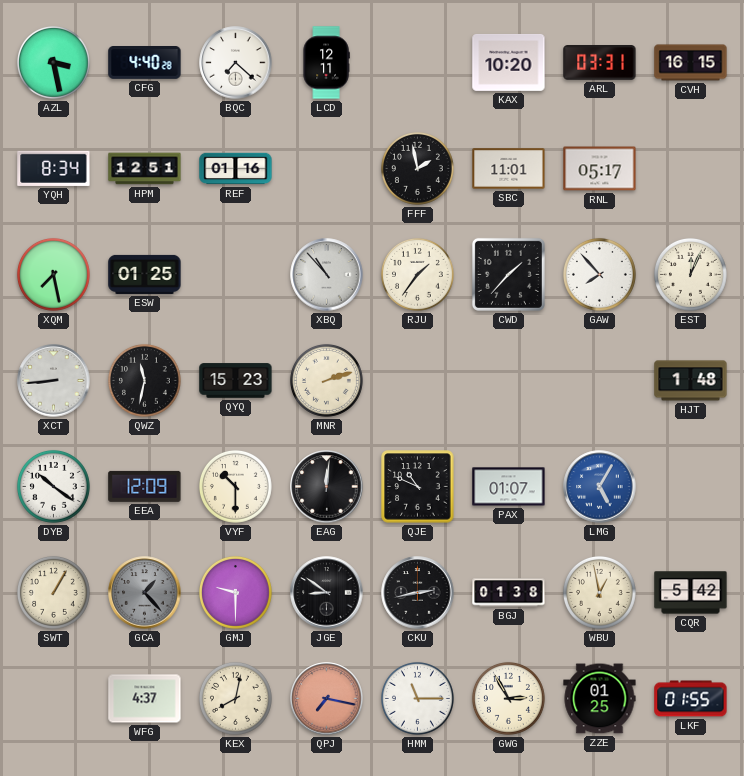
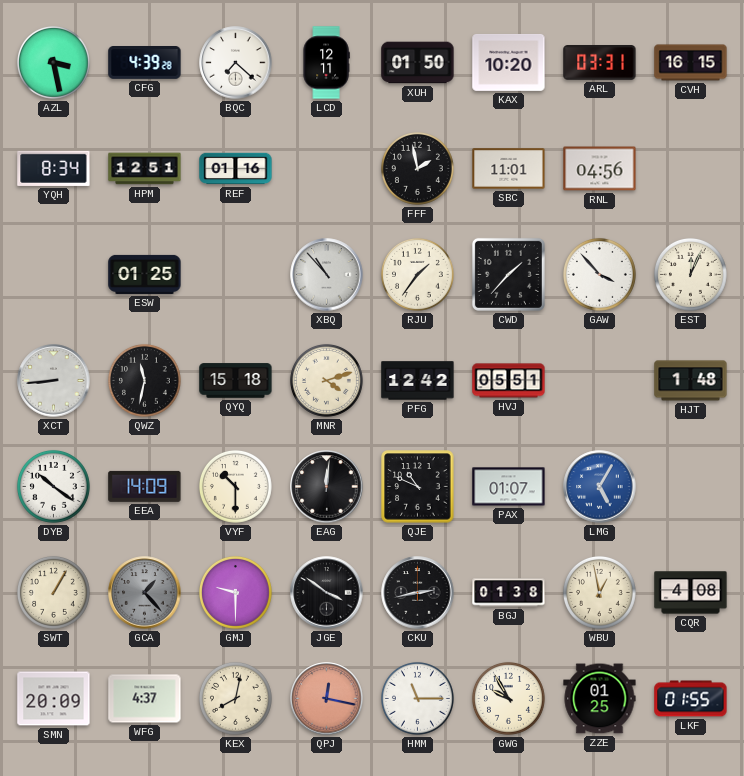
CFG: 4:40 -> 4:39
XUH: none -> 01:50
RNL: 05:17 -> 04:56
XQM: 7:28 -> none
GAW: 7:53 -> 3:53
QYQ: 15:23 -> 15:18
MNR: 2:12 -> 4:12
PFG: none -> 12:42
HVJ: none -> 05:51
EEA: 12:09 -> 14:09
JGE: 8:51 -> 3:51
CQR: 5:42 -> 4:08
SMN: none -> 20:09
QPJ: 7:17 -> 12:17
GWG: 2:55 -> 9:55
